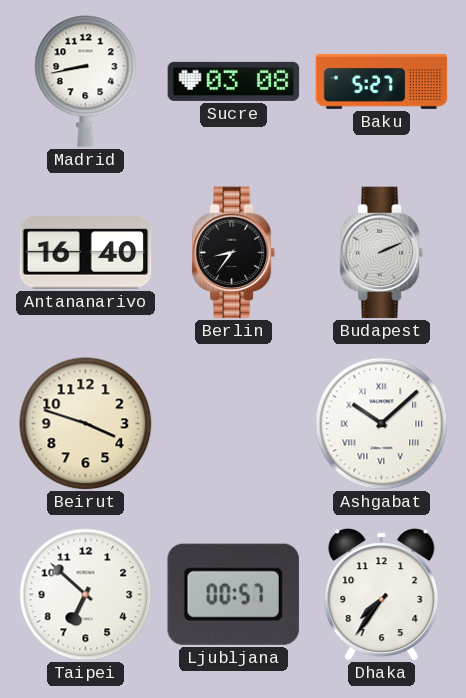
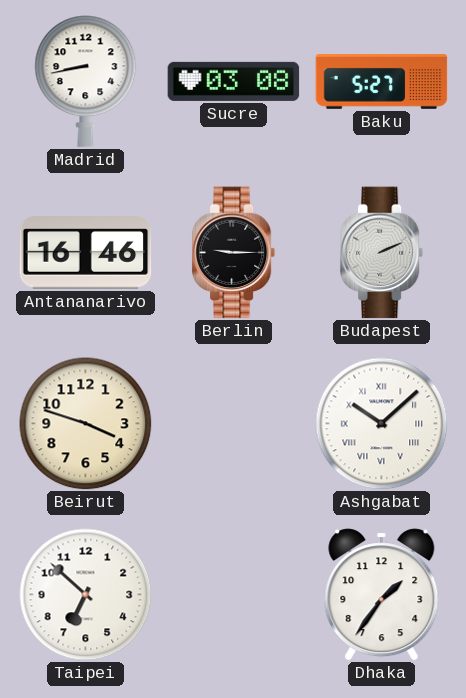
Antananarivo: 16:40 -> 16:46
Berlin: 8:36 -> 9:15
Ljubljana: 00:57 -> none
Dhaka: 7:36 -> 1:36
